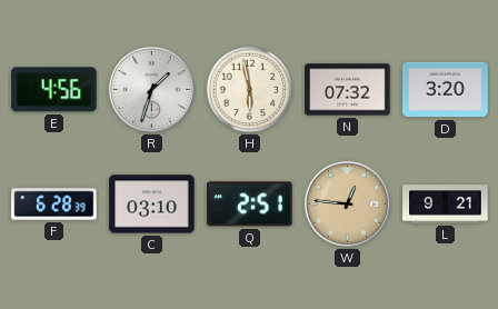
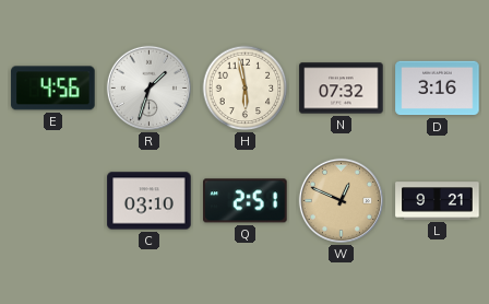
D: 3:20 -> 3:16
F: 6:28 -> none
W: 12:46 -> 12:49
